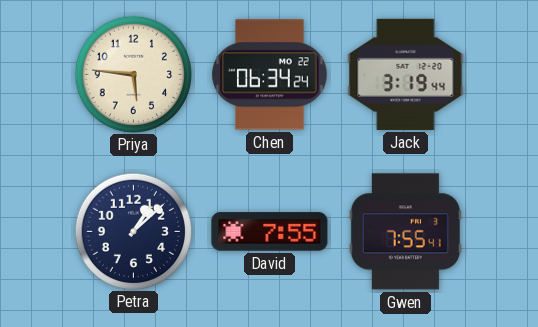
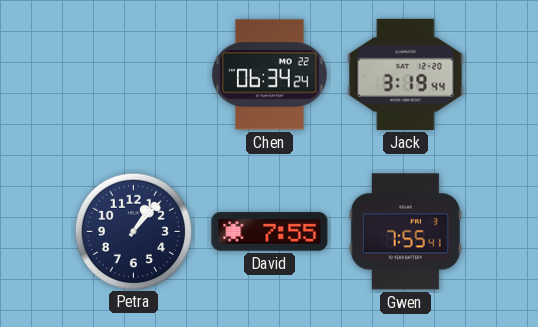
Priya: 5:46 -> none
Petra: 1:08 -> 1:07
